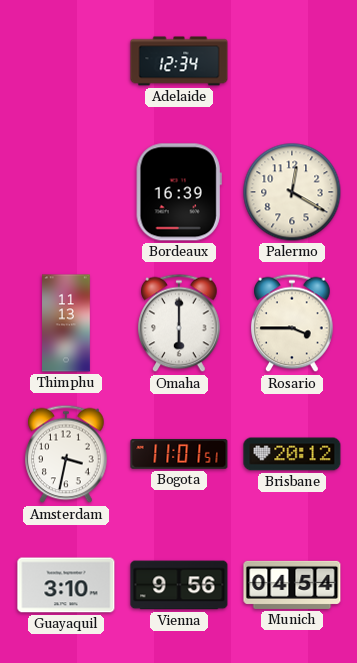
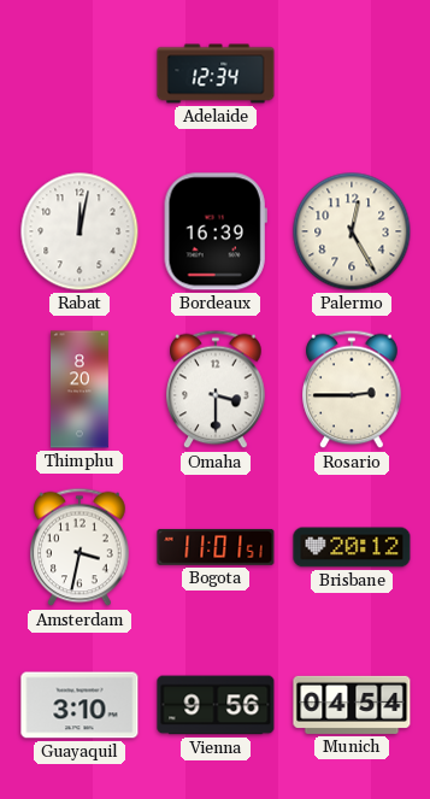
Rabat: none -> 12:02
Palermo: 12:20 -> 12:25
Thimphu: 11:13 -> 8:20
Omaha: 6:00 -> 3:30
Rosario: 3:45 -> 2:45
